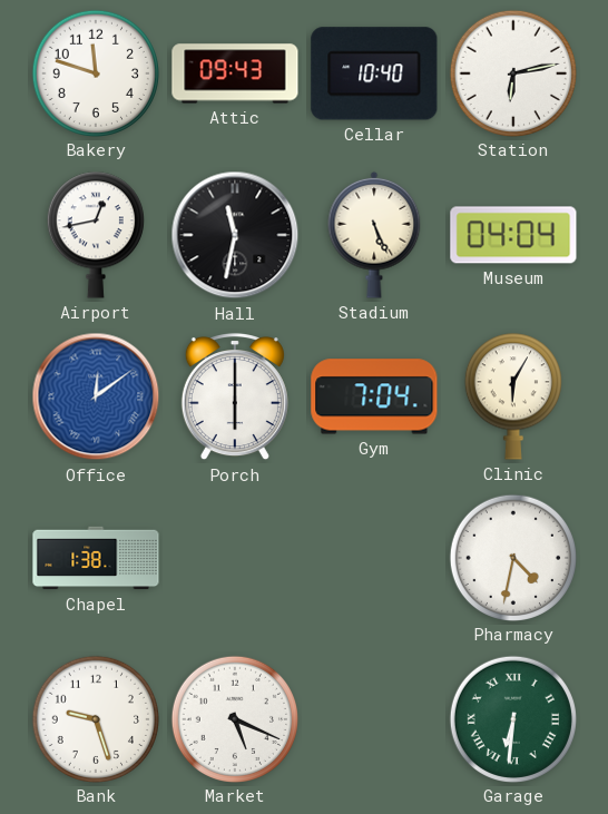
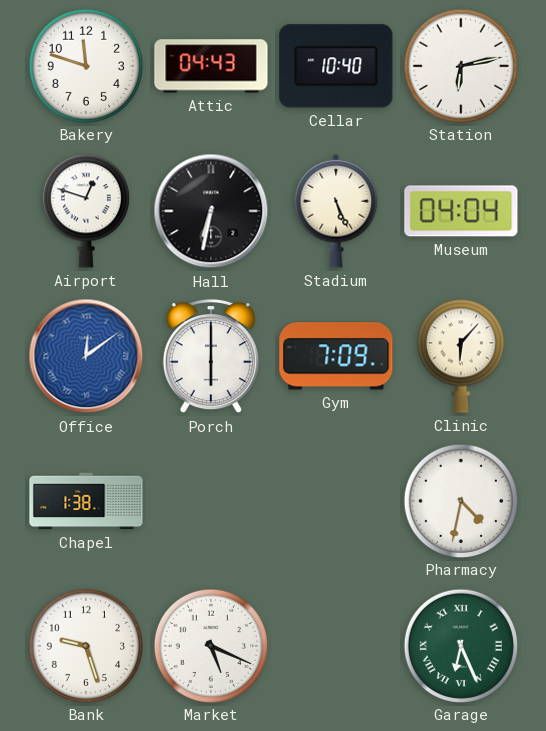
Attic: 09:43 -> 04:43
Airport: 12:43 -> 12:48
Hall: 11:32 -> 6:32
Gym: 7:04 -> 7:09
Clinic: 6:05 -> 6:07
Garage: 6:31 -> 6:26
